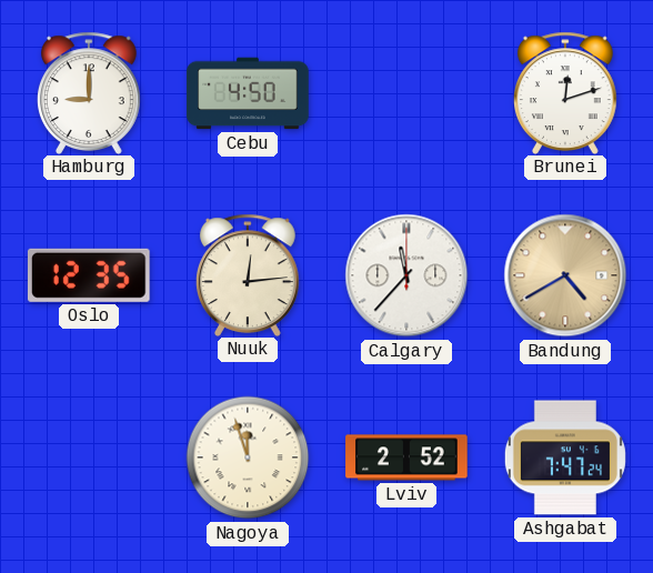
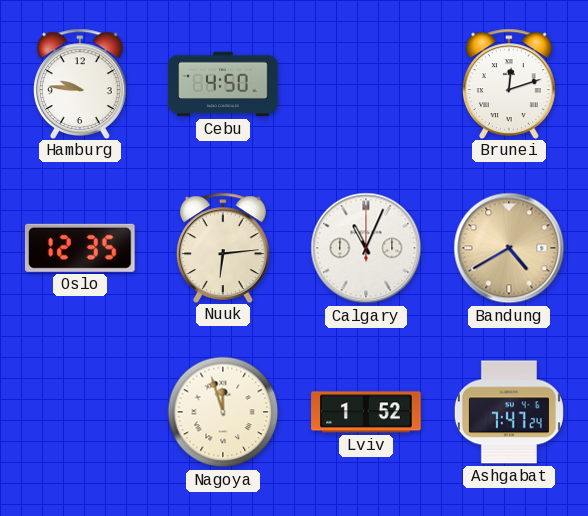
Hamburg: 9:00 -> 9:46
Nuuk: 12:14 -> 6:14
Calgary: 11:37 -> 11:04
Lviv: 2:52 -> 1:52
